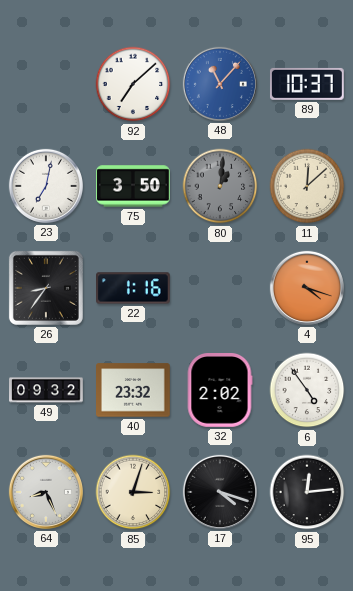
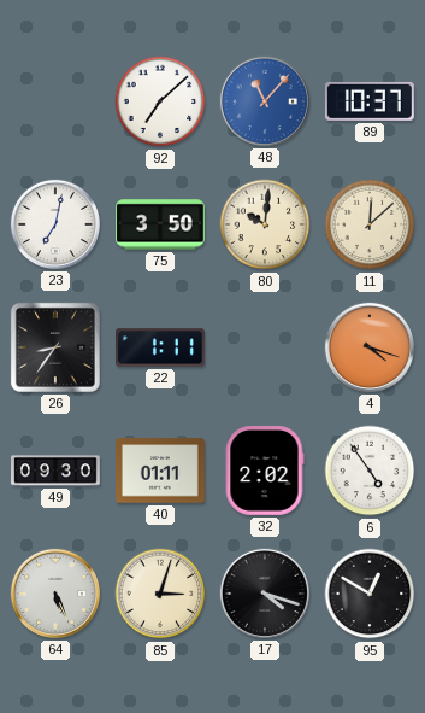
80: 1:01 -> 10:01
80 dial: grey -> cream
22: 1:16 -> 1:11
49: 09:32 -> 09:30
40: 23:32 -> 01:11
64: 8:26 -> 5:26
95: 12:14 -> 12:50
